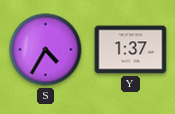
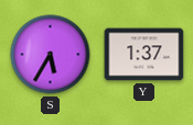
S: 4:35 -> 5:35
